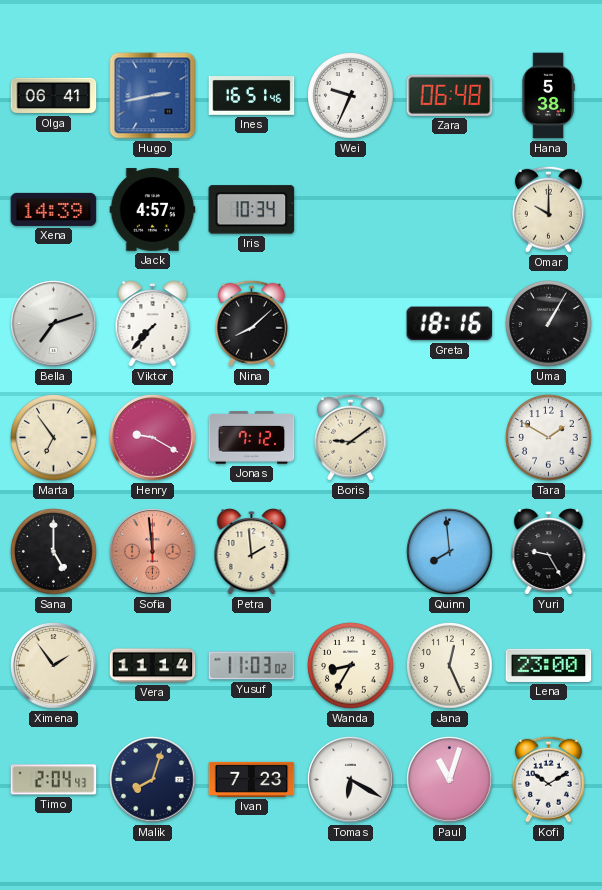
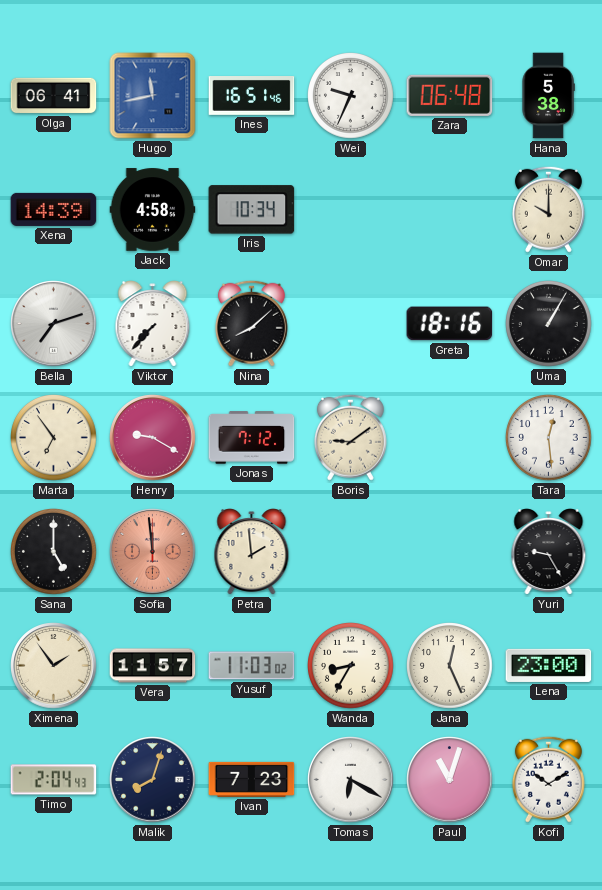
Hugo: 2:43 -> 11:43
Jack: 4:57 -> 4:58
Tara: 1:50 -> 12:29
Quinn: 7:59 -> none
Vera: 11:14 -> 11:57
